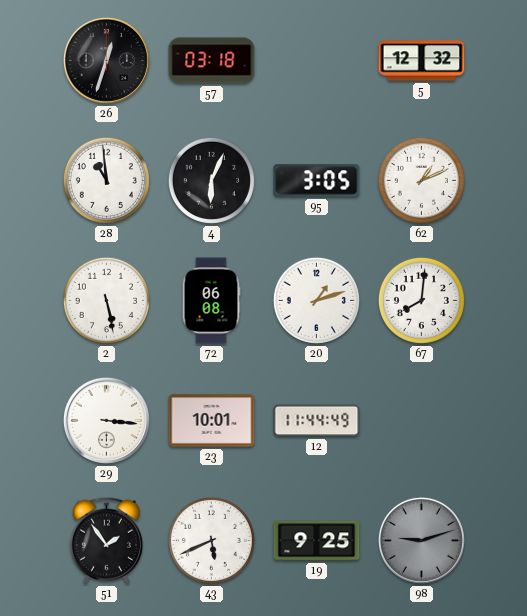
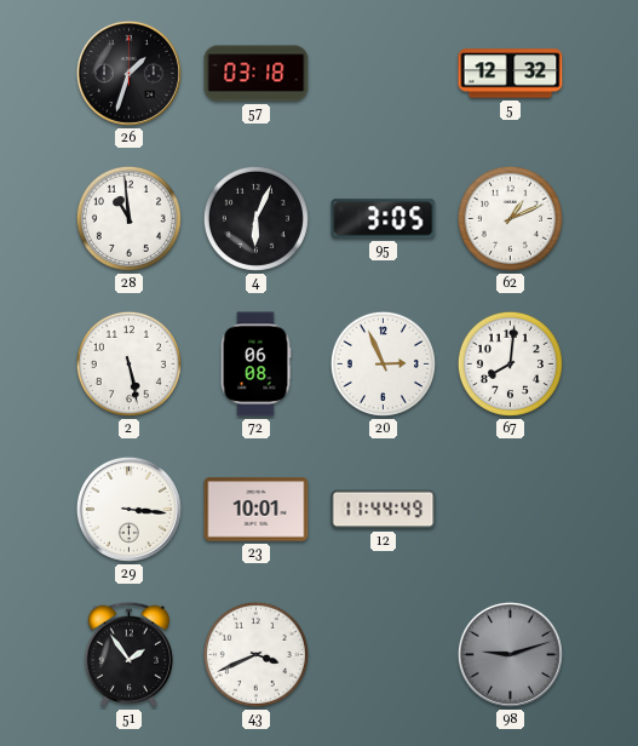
26: 12:33 -> 1:33
20: 1:12 -> 2:56
43: 5:41 -> 3:41
19: 9:25 -> none
